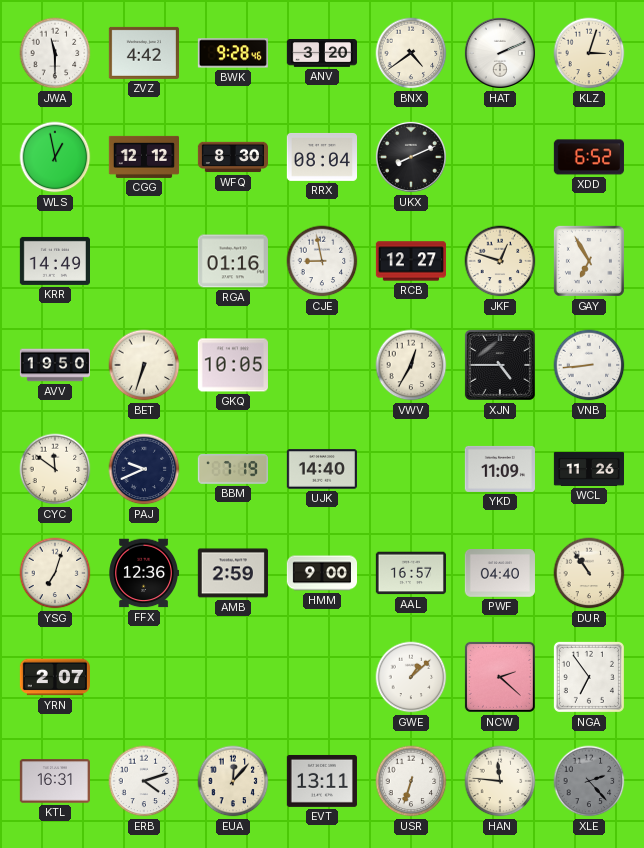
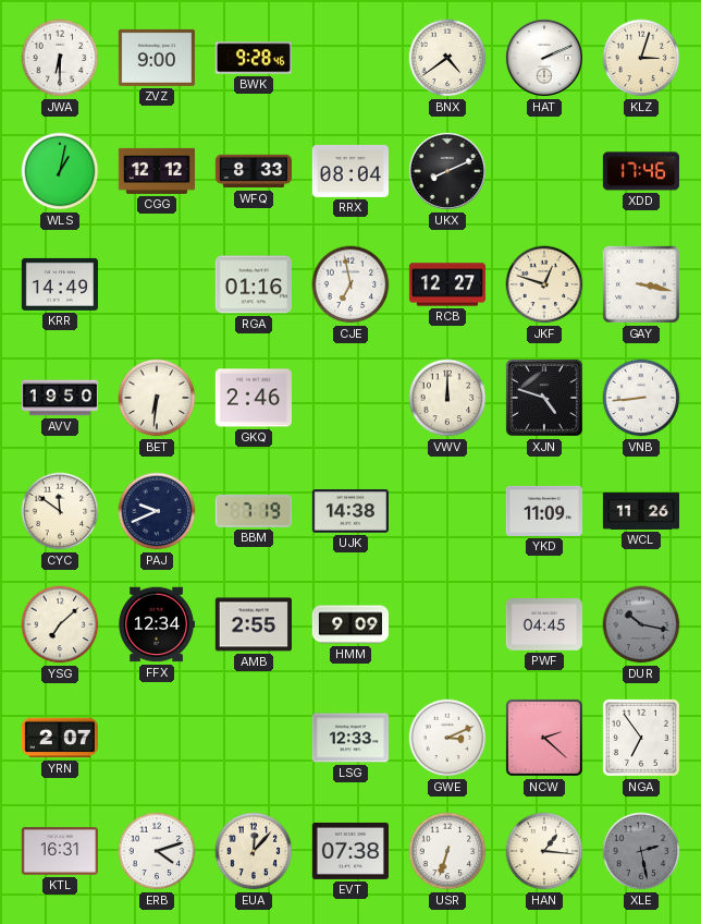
JWA: 11:30 -> 6:30
ZVZ: 4:42 -> 9:00
ANV: 3:20 -> none
WLS: 12:58 -> 1:02
WFQ: 8:30 -> 8:33
XDD: 6:52 -> 17:46
CJE: 8:58 -> 6:58
GAY: 6:55 -> 3:17
BET: 6:33 -> 6:31
GKQ: 10:05 -> 2:46
VWV: 12:35 -> 12:00
XJN: 4:45 -> 4:48
UJK: 14:40 -> 14:38
YSG: 7:03 -> 7:08
FFX: 12:36 -> 12:34
AMB: 2:59 -> 2:55
HMM: 9:00 -> 9:09
AAL: 16:57 -> none
PWF: 04:40 -> 04:45
DUR: 10:54 -> 10:17
DUR dial: cream -> grey
LSG: none -> 12:33
GWE: 1:08 -> 3:11
EVT: 13:11 -> 07:38
HAN: 11:46 -> 1:16
XLE: 2:23 -> 2:28
